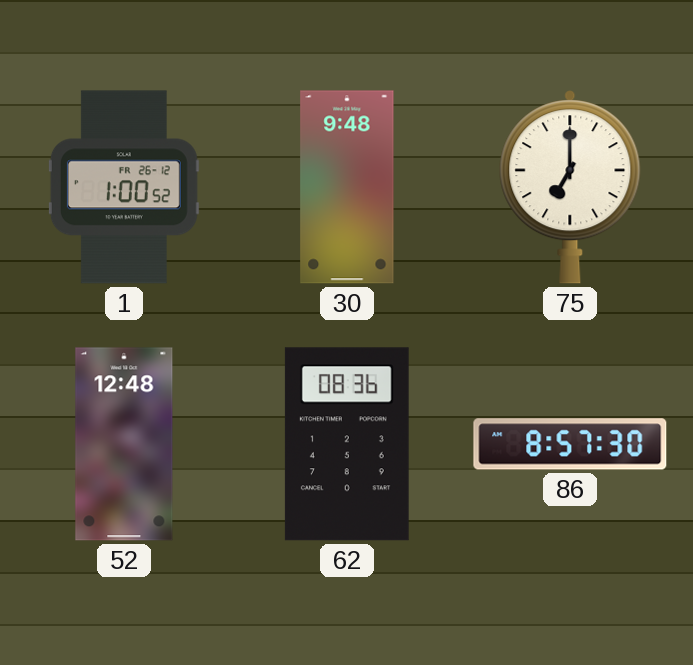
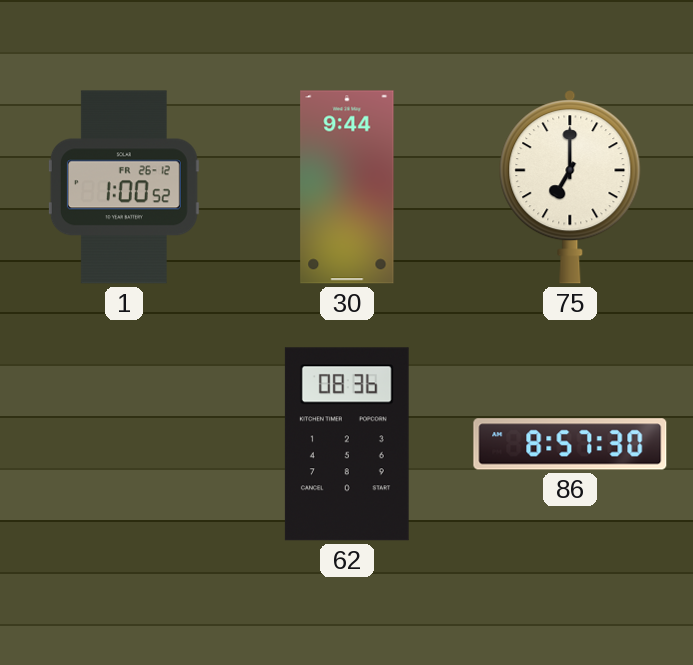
30: 9:48 -> 9:44
52: 12:48 -> none
